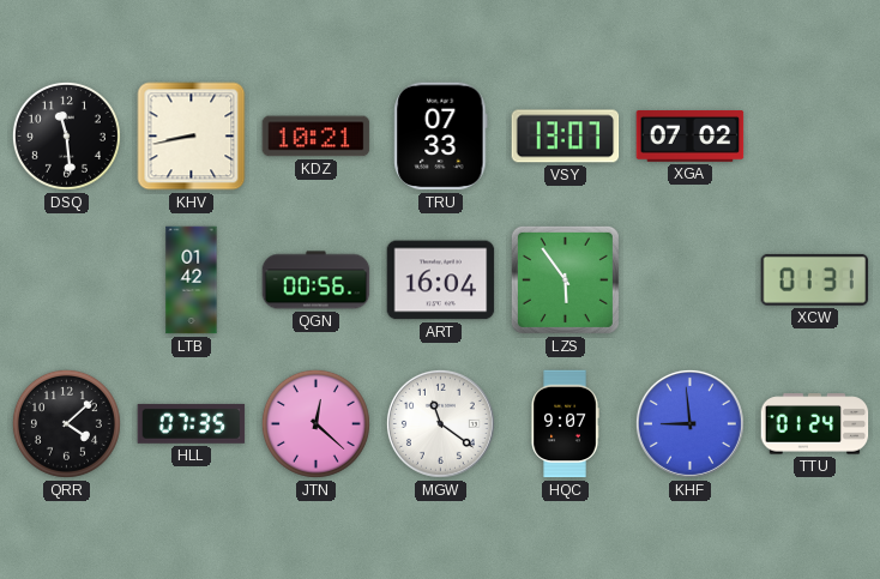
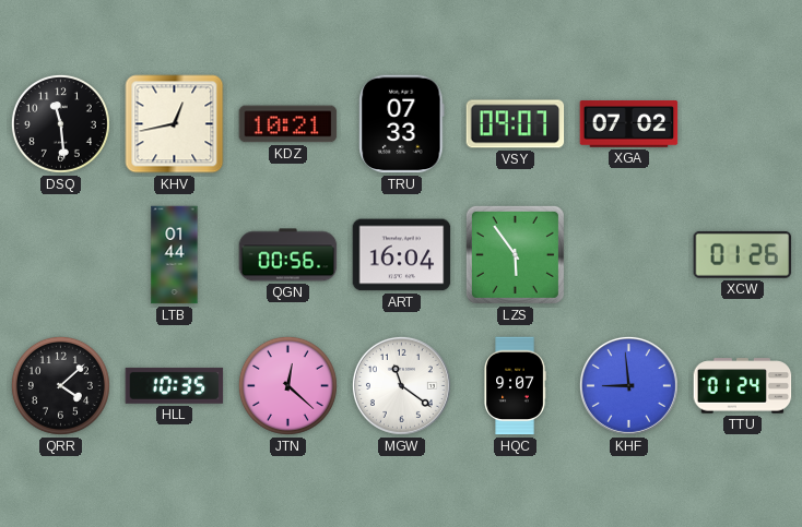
KHV: 8:43 -> 12:43
VSY: 13:07 -> 09:07
LTB: 01:42 -> 01:44
XCW: 01:31 -> 01:26
HLL: 07:35 -> 10:35
